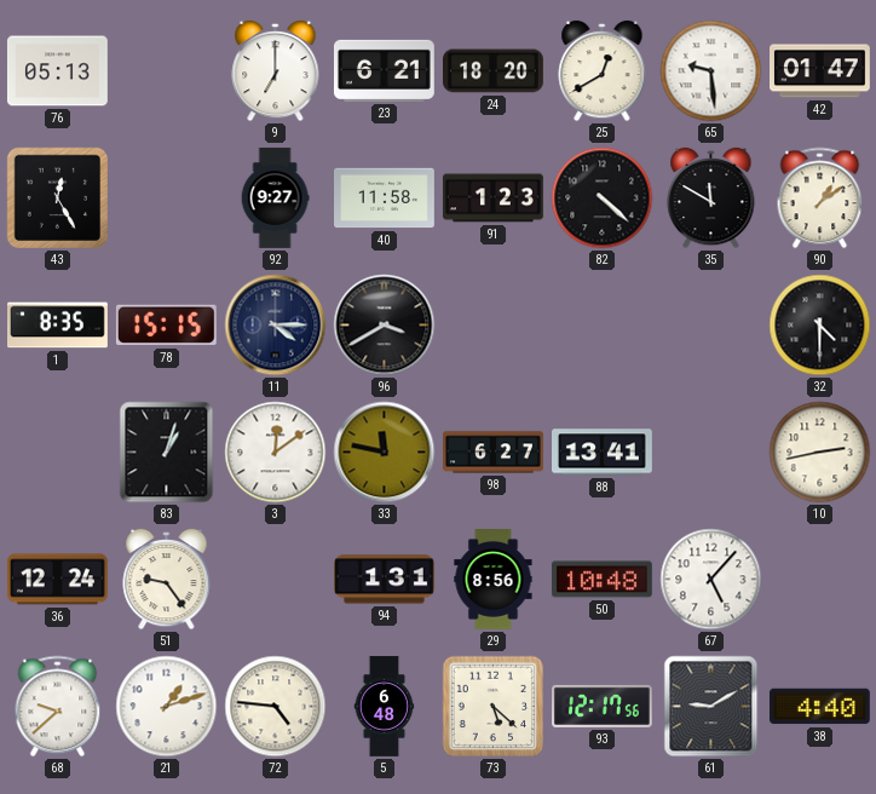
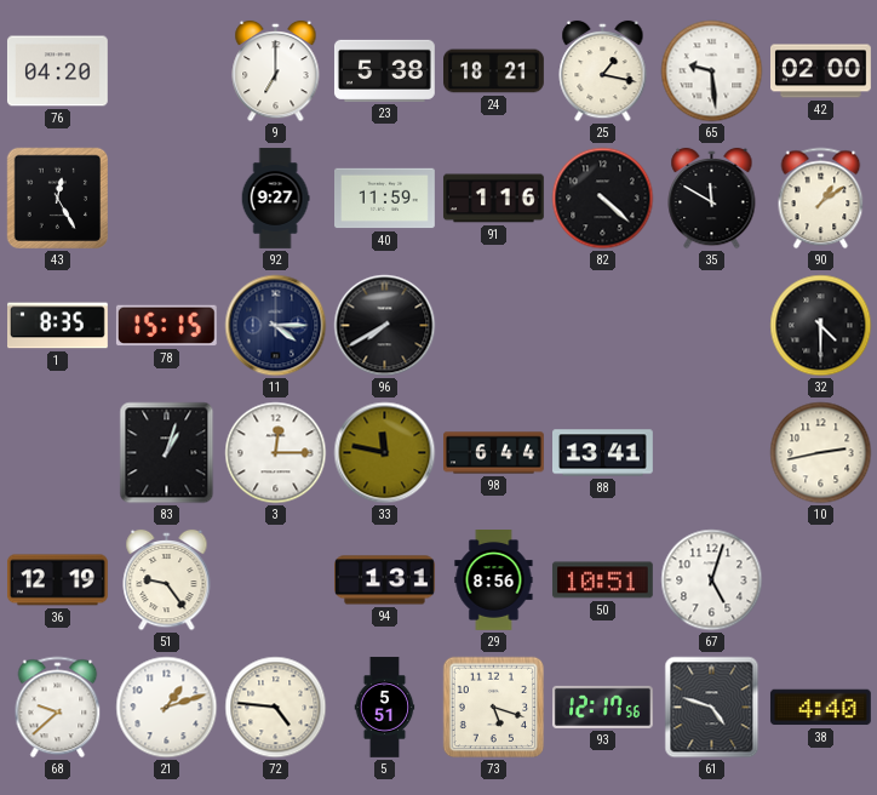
76: 05:13 -> 04:20
23: 6:21 -> 5:38
24: 18:20 -> 18:21
25: 12:40 -> 1:17
42: 01:47 -> 02:00
40: 11:58 -> 11:59
91: 1:23 -> 1:16
96: 3:40 -> 7:40
3: 12:09 -> 12:15
98: 6:27 -> 6:44
36: 12:24 -> 12:19
50: 10:48 -> 10:51
67: 5:07 -> 5:03
5: 6:48 -> 5:51
73: 5:22 -> 5:18
61: 9:10 -> 4:48
